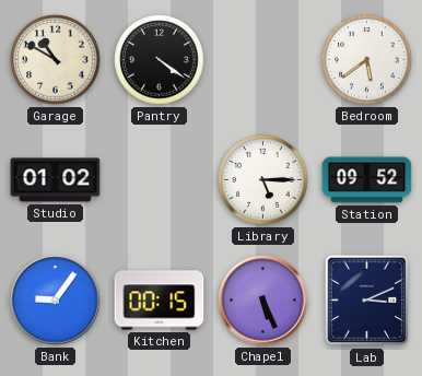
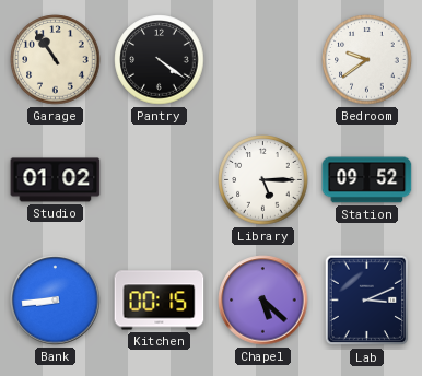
Garage: 10:50 -> 10:54
Bedroom: 5:39 -> 9:39
Bank: 9:06 -> 8:44
Chapel: 5:26 -> 5:22
